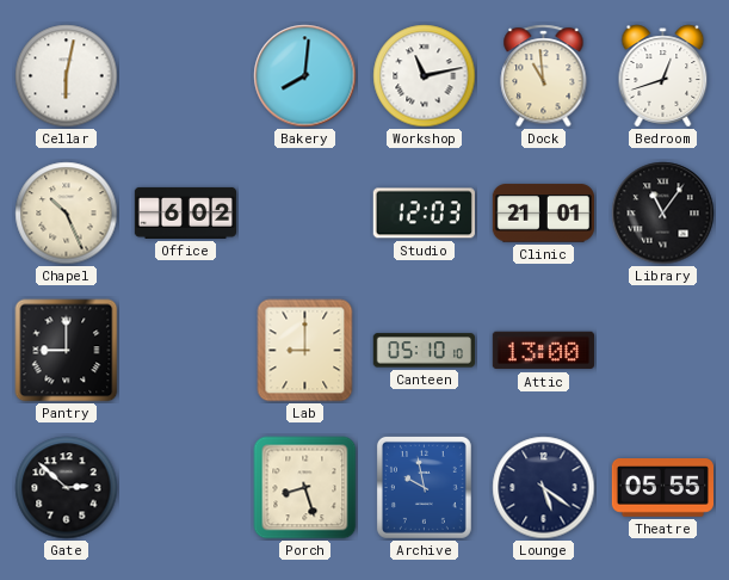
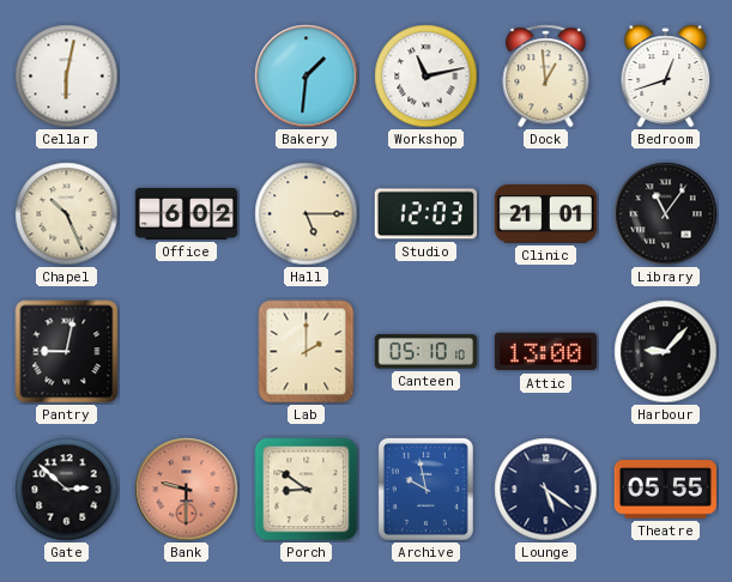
Bakery: 8:01 -> 1:31
Dock: 10:59 -> 12:59
Hall: none -> 5:15
Pantry: 9:00 -> 9:02
Lab: 9:00 -> 2:00
Harbour: none -> 9:07
Bank: none -> 9:30
Porch: 8:27 -> 8:51
